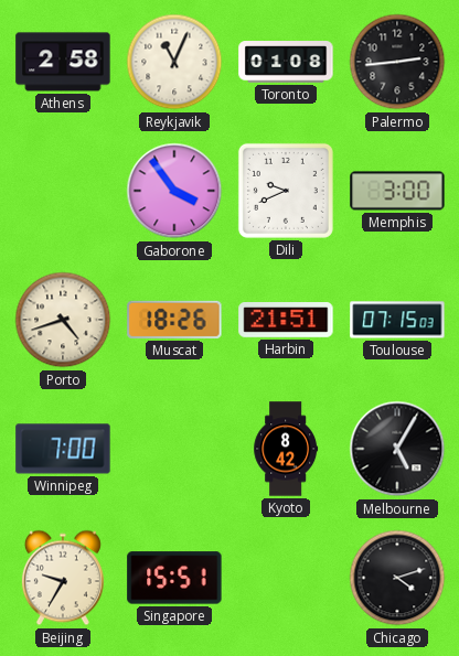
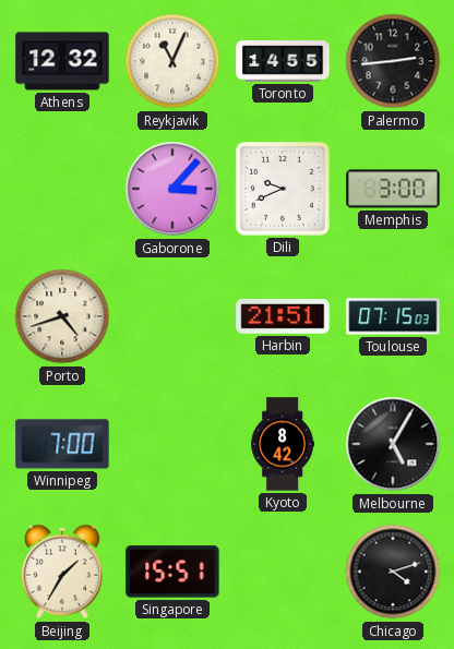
Athens: 2:58 -> 12:32
Toronto: 01:08 -> 14:55
Gaborone: 3:54 -> 3:07
Muscat: 18:26 -> none
Beijing: 9:35 -> 1:35
